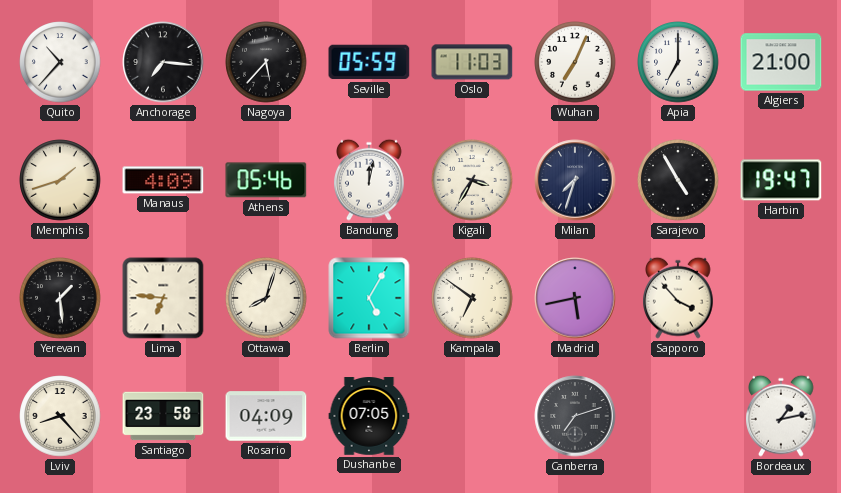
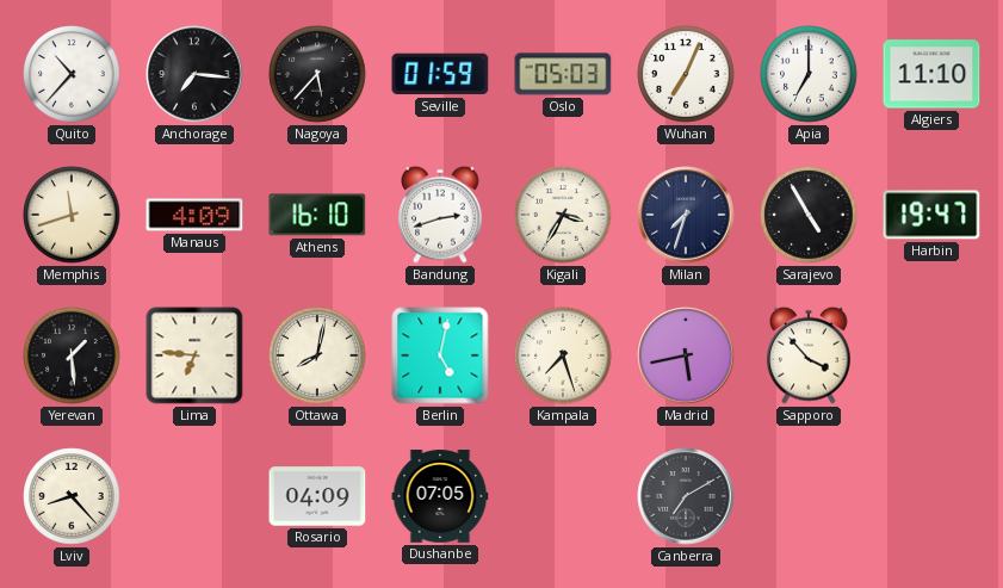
Seville: 05:59 -> 01:59
Oslo: 11:03 -> 05:03
Algiers: 21:00 -> 11:10
Memphis: 1:42 -> 11:42
Athens: 05:46 -> 16:10
Bandung: 12:02 -> 2:42
Ottawa: 8:03 -> 8:02
Berlin: 5:05 -> 5:02
Kampala: 6:51 -> 7:27
Santiago: 23:58 -> none
Canberra: 7:12 -> 7:10
Bordeaux: 1:13 -> none
